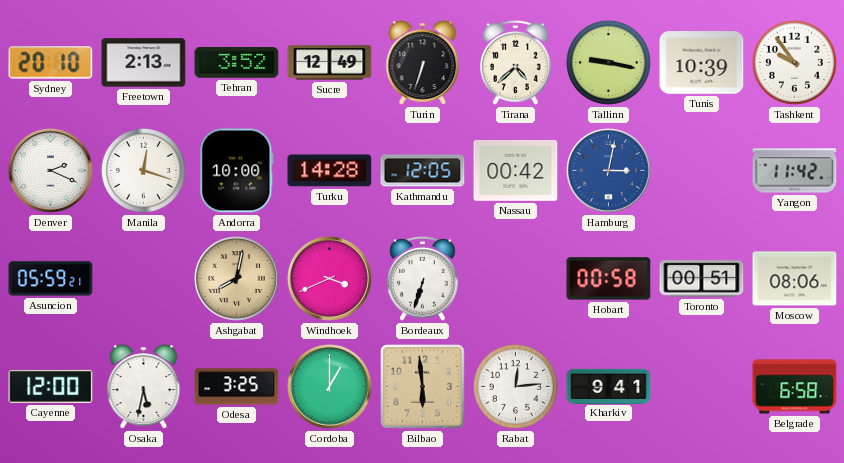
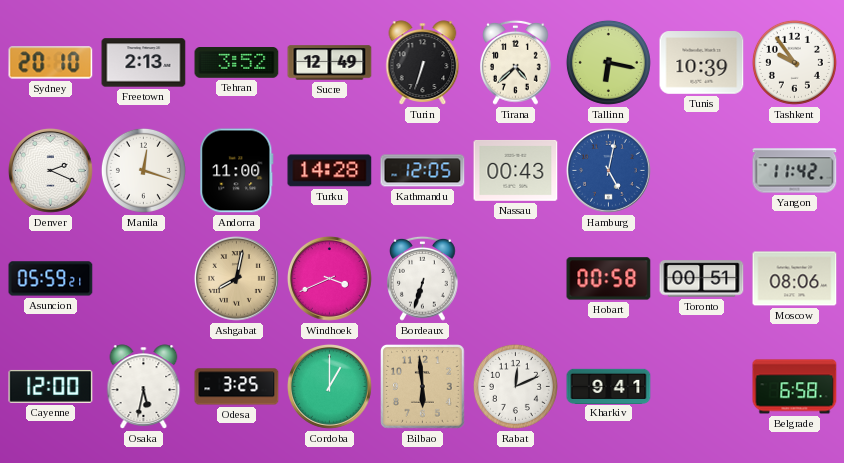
Tallinn: 9:17 -> 6:17
Andorra: 10:00 -> 11:00
Nassau: 00:42 -> 00:43
Hamburg: 3:02 -> 5:02
Rabat: 12:14 -> 12:11
